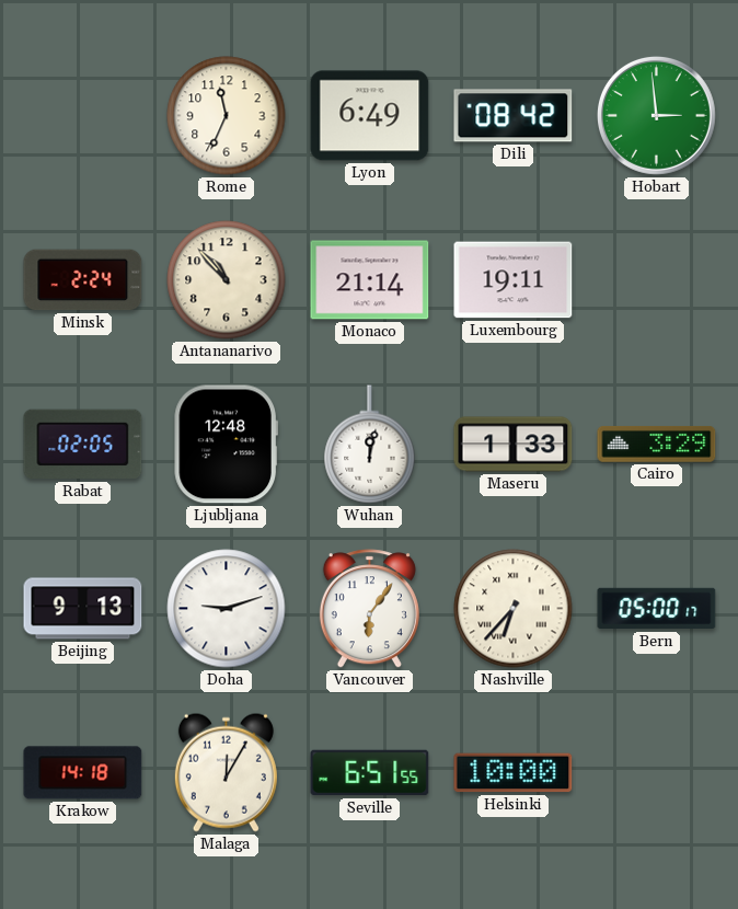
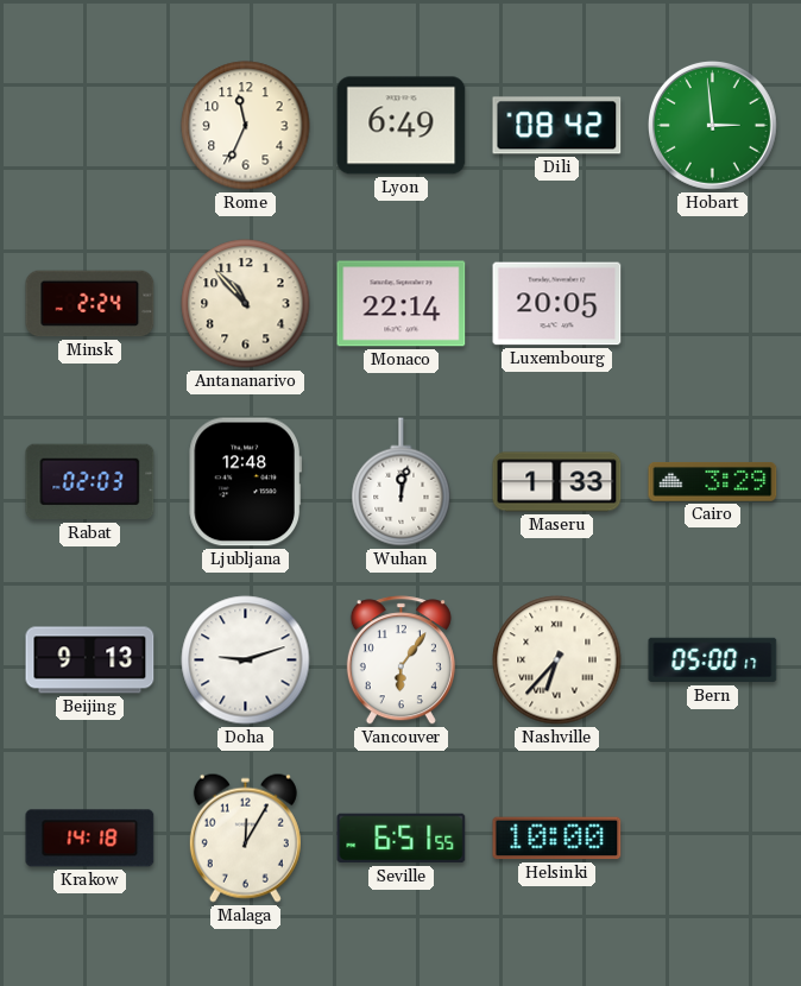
Monaco: 21:14 -> 22:14
Luxembourg: 19:11 -> 20:05
Rabat: 02:05 -> 02:03
